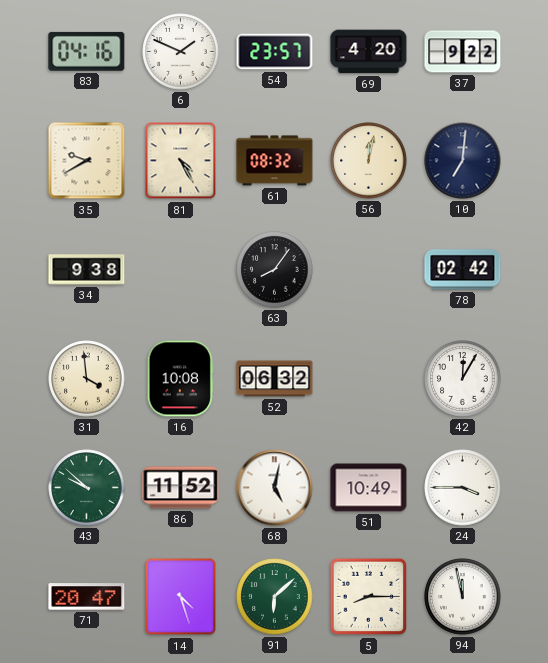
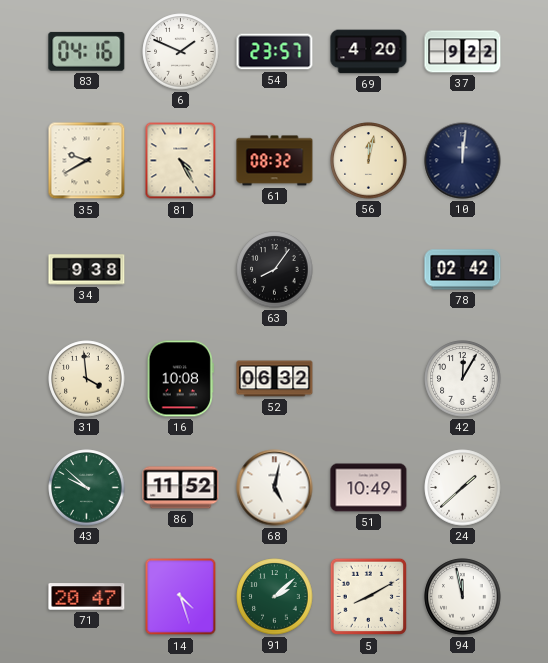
10: 7:01 -> 12:01
24: 3:45 -> 1:38
91: 6:08 -> 2:08
5: 8:15 -> 8:10
